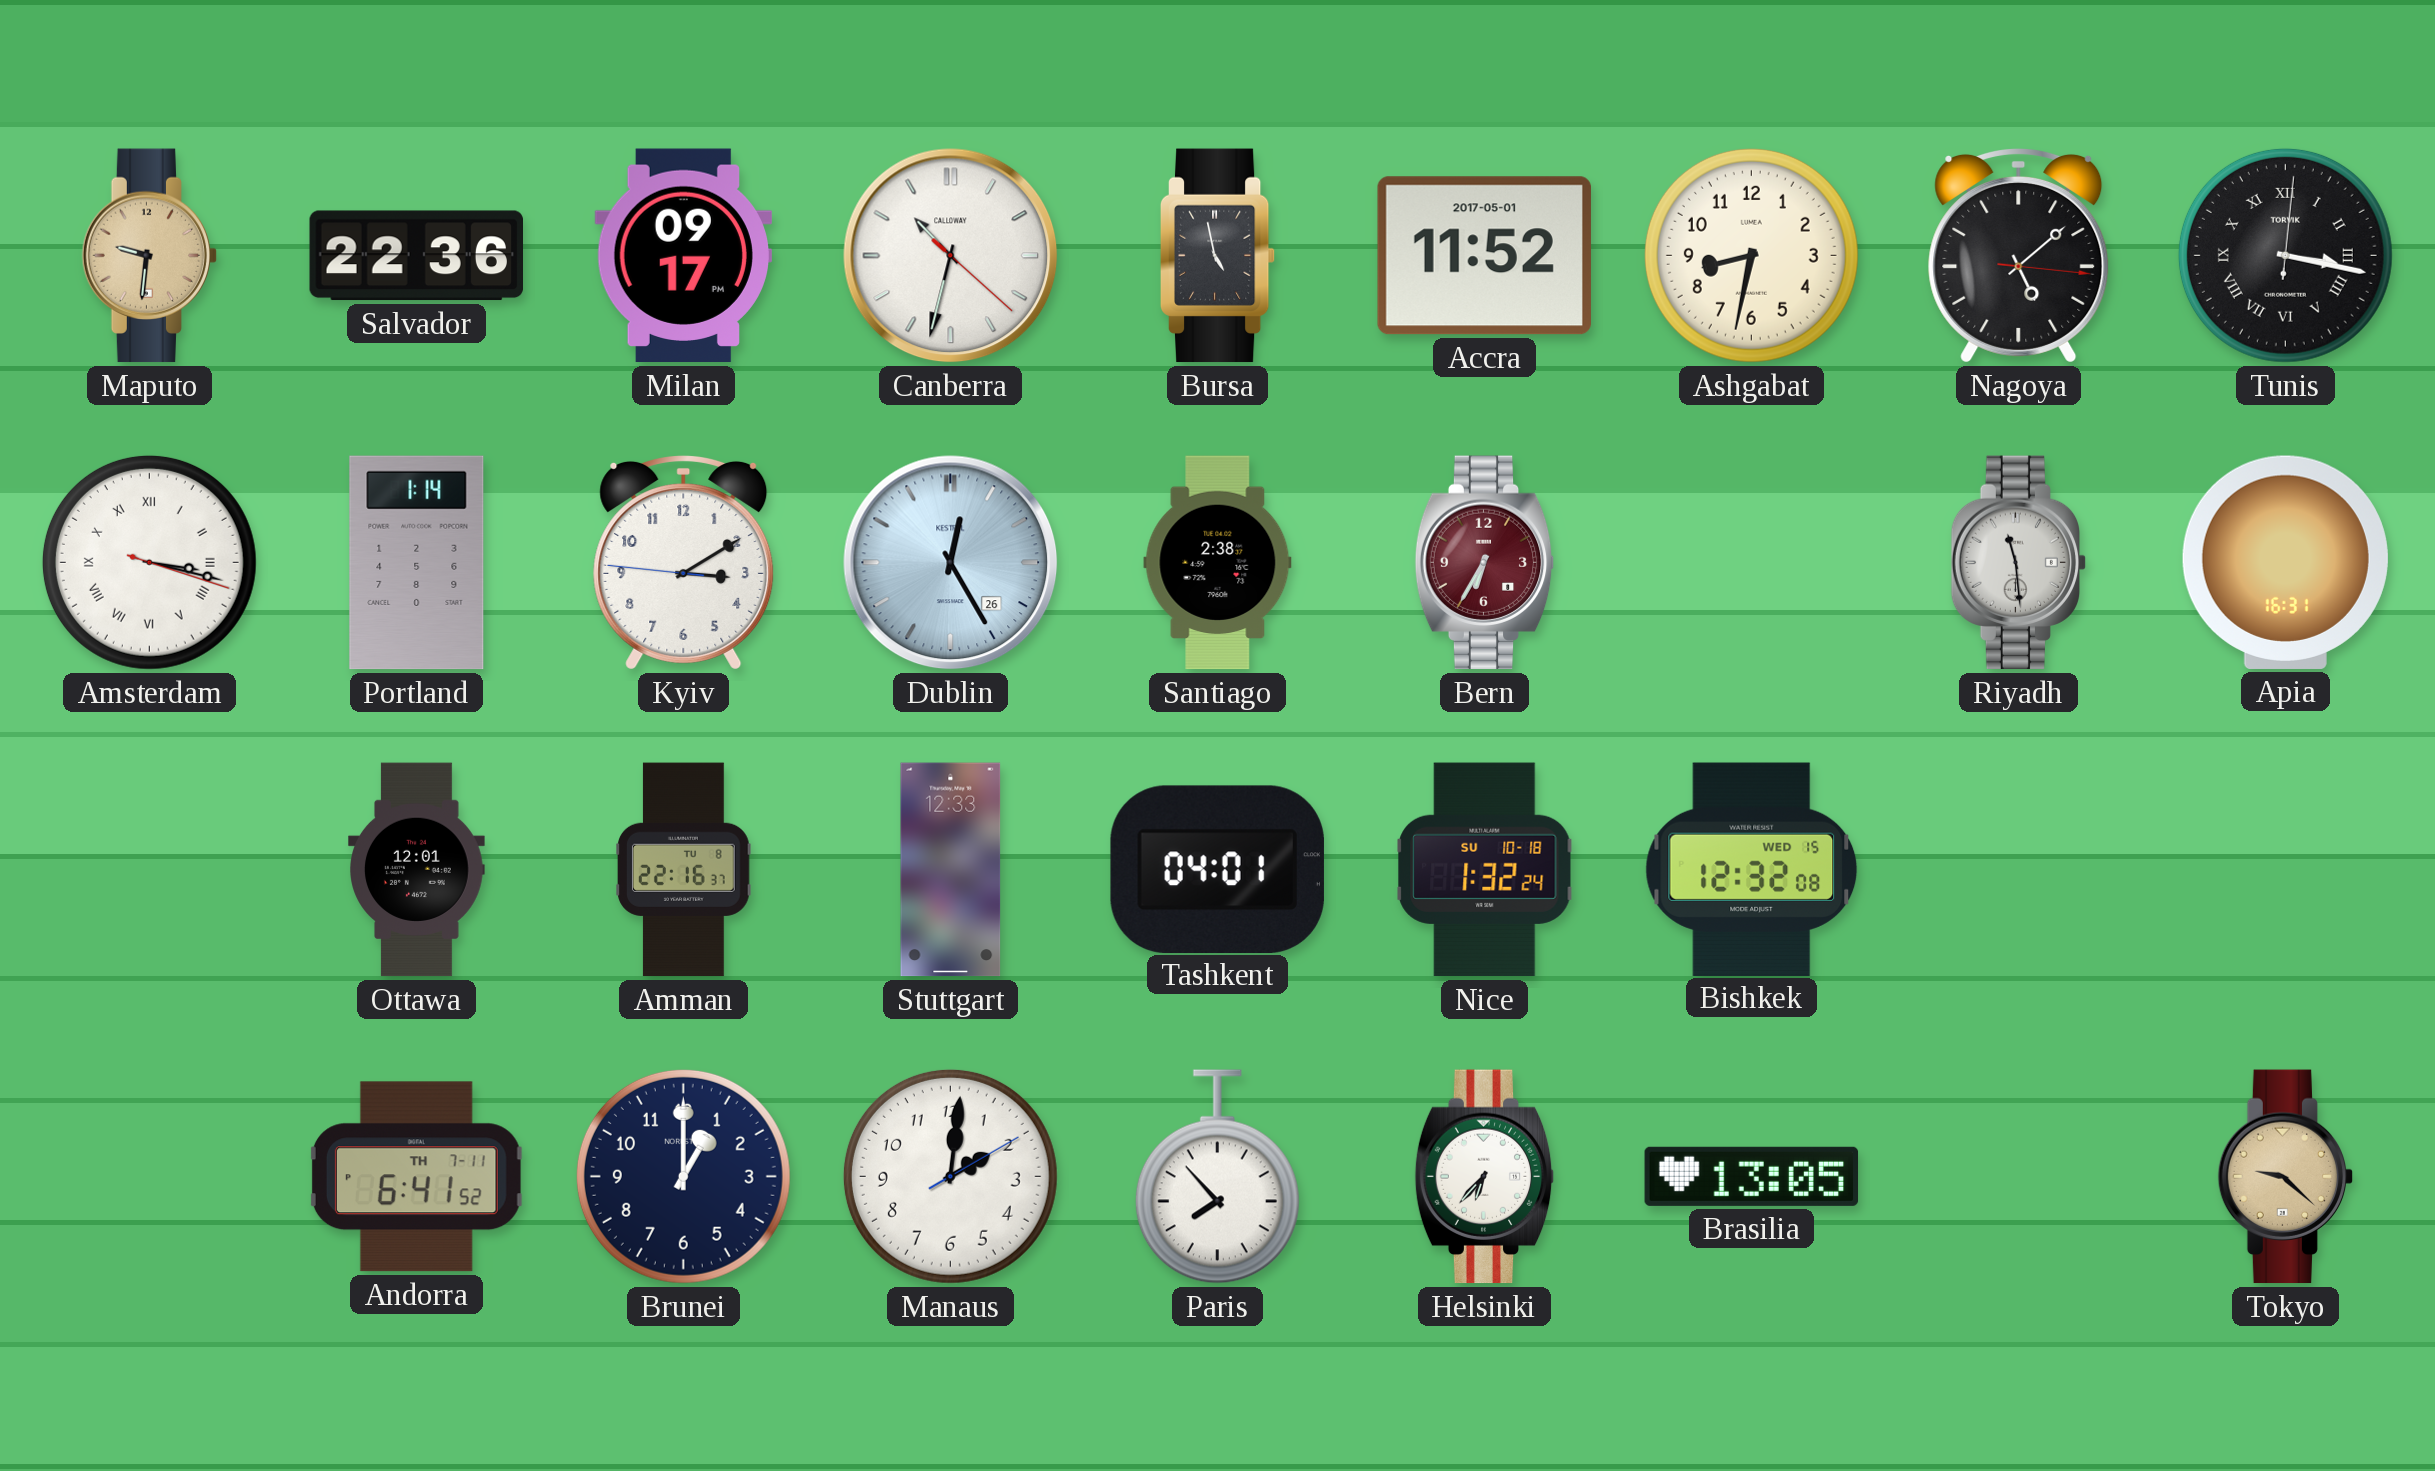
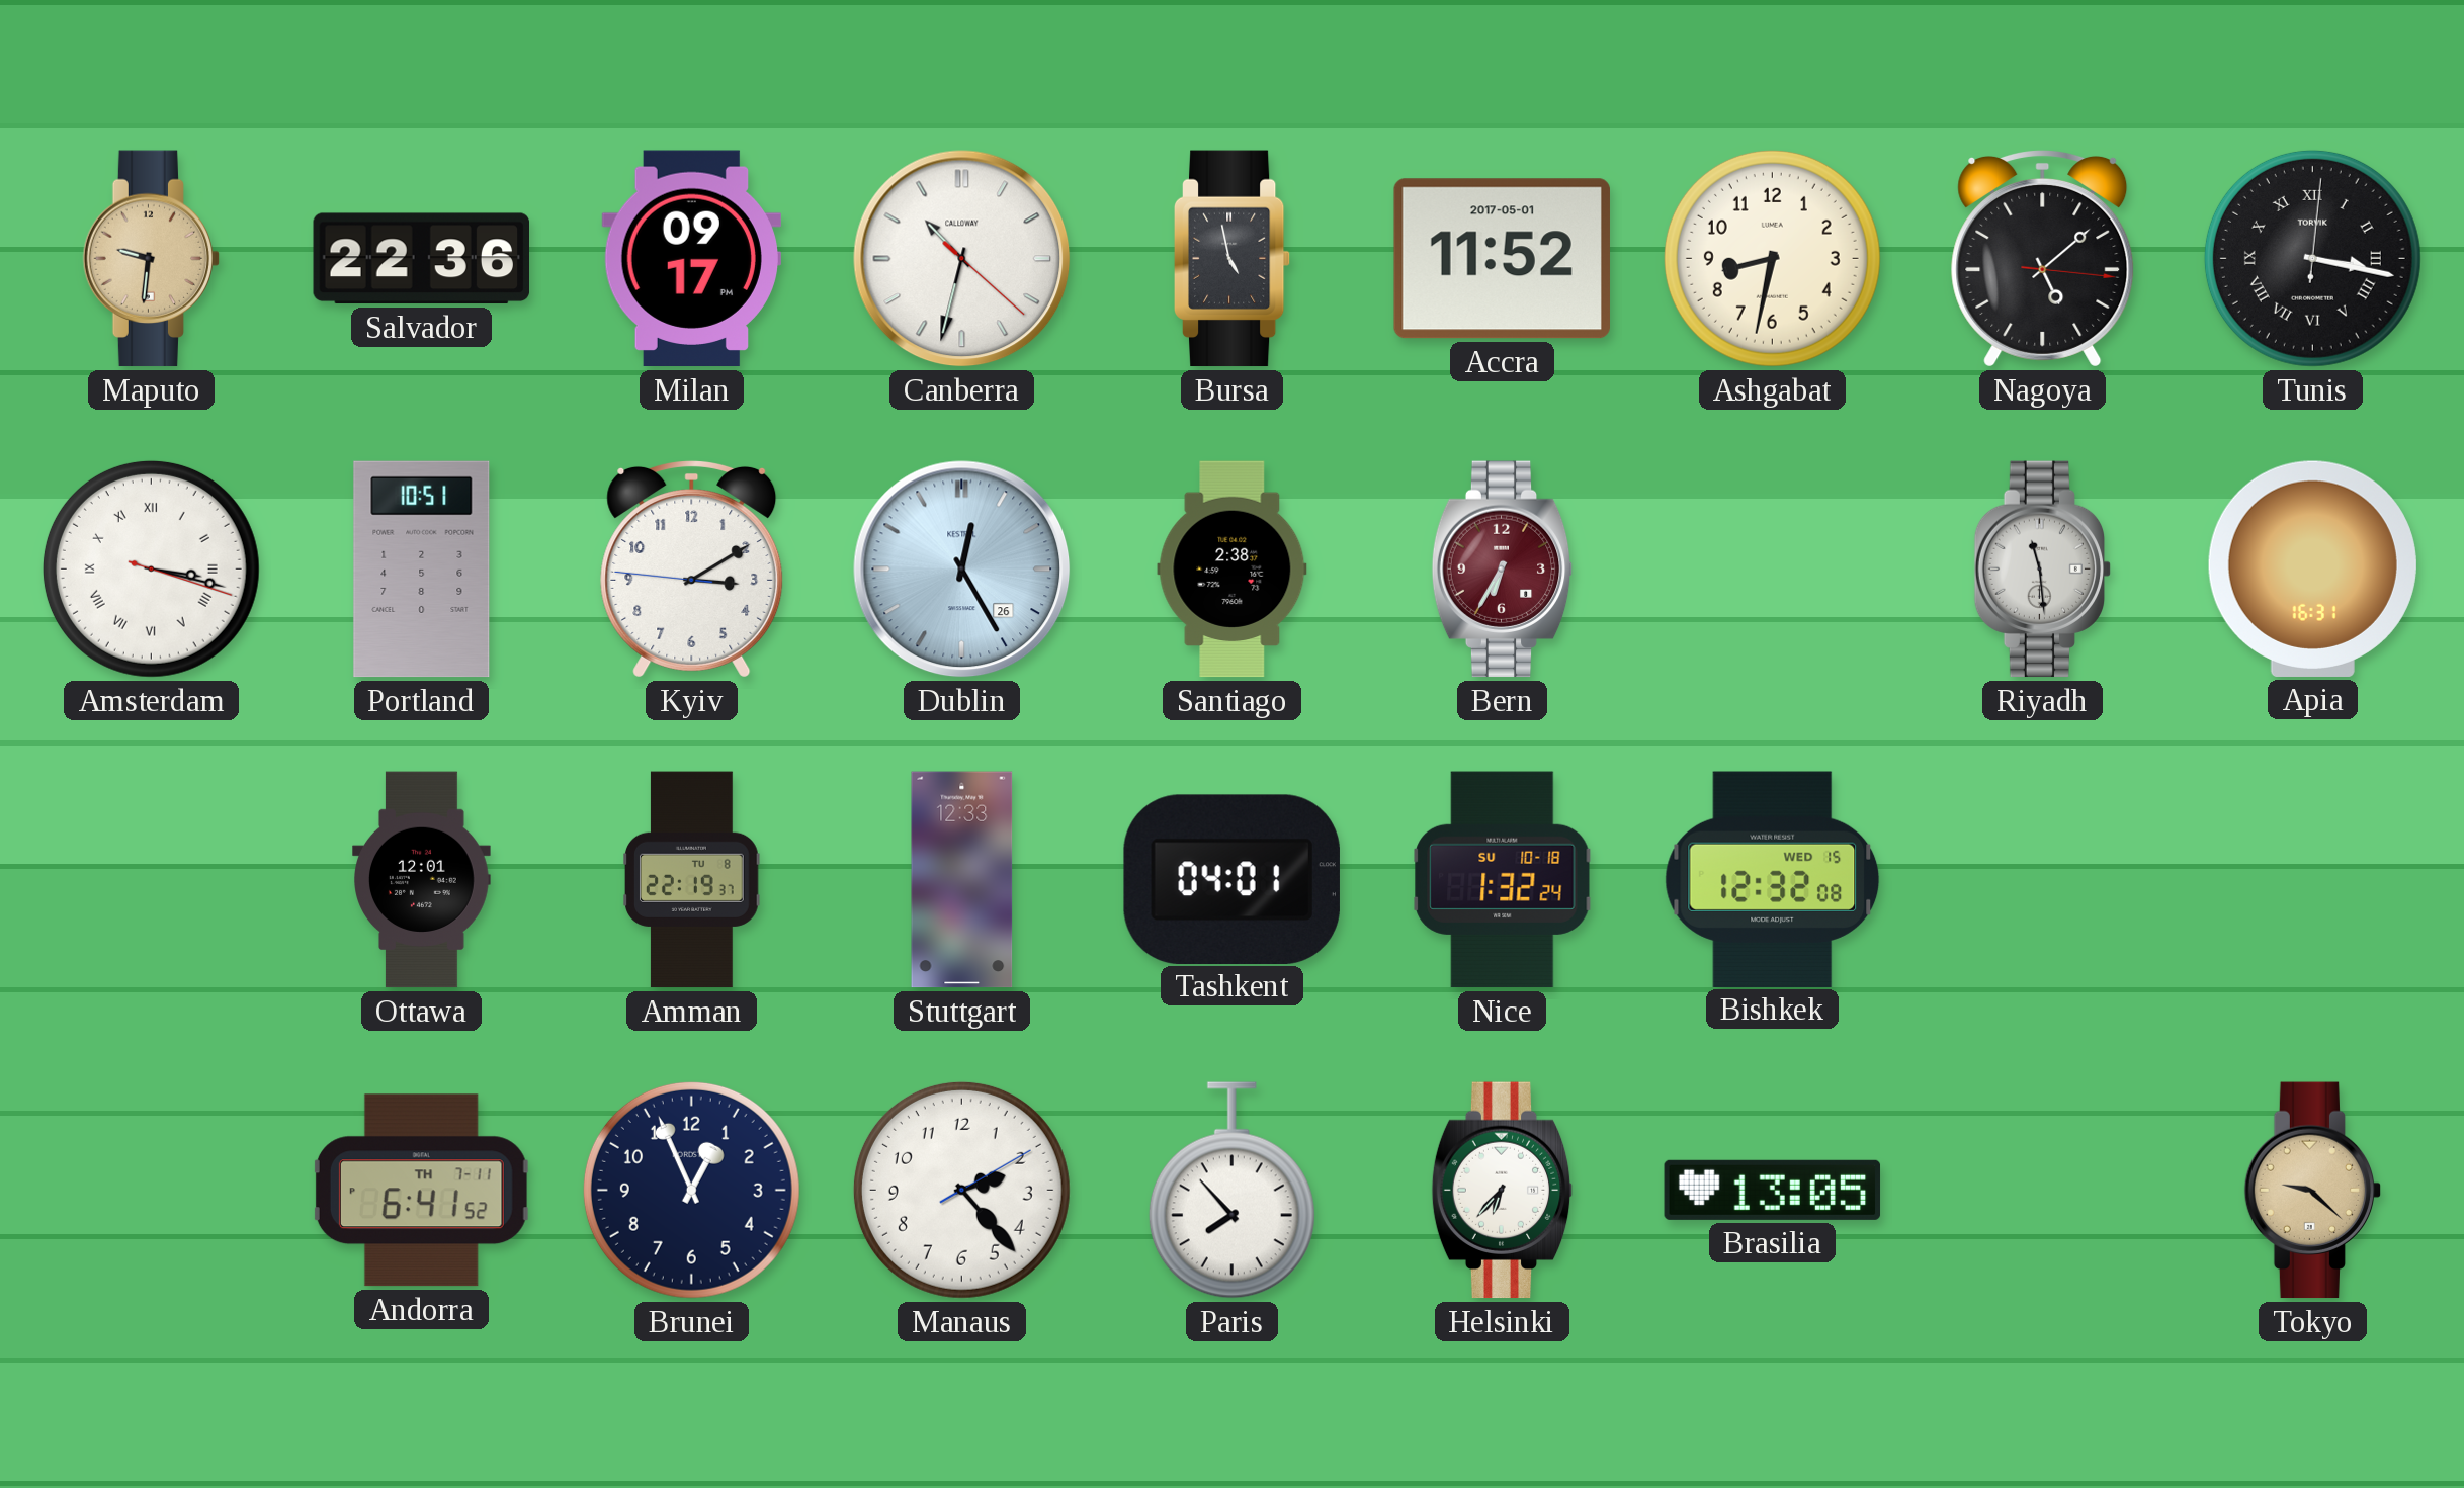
Portland: 1:14 -> 10:51
Amman: 22:16 -> 22:19
Brunei: 1:00 -> 12:56
Manaus: 2:01 -> 2:23
